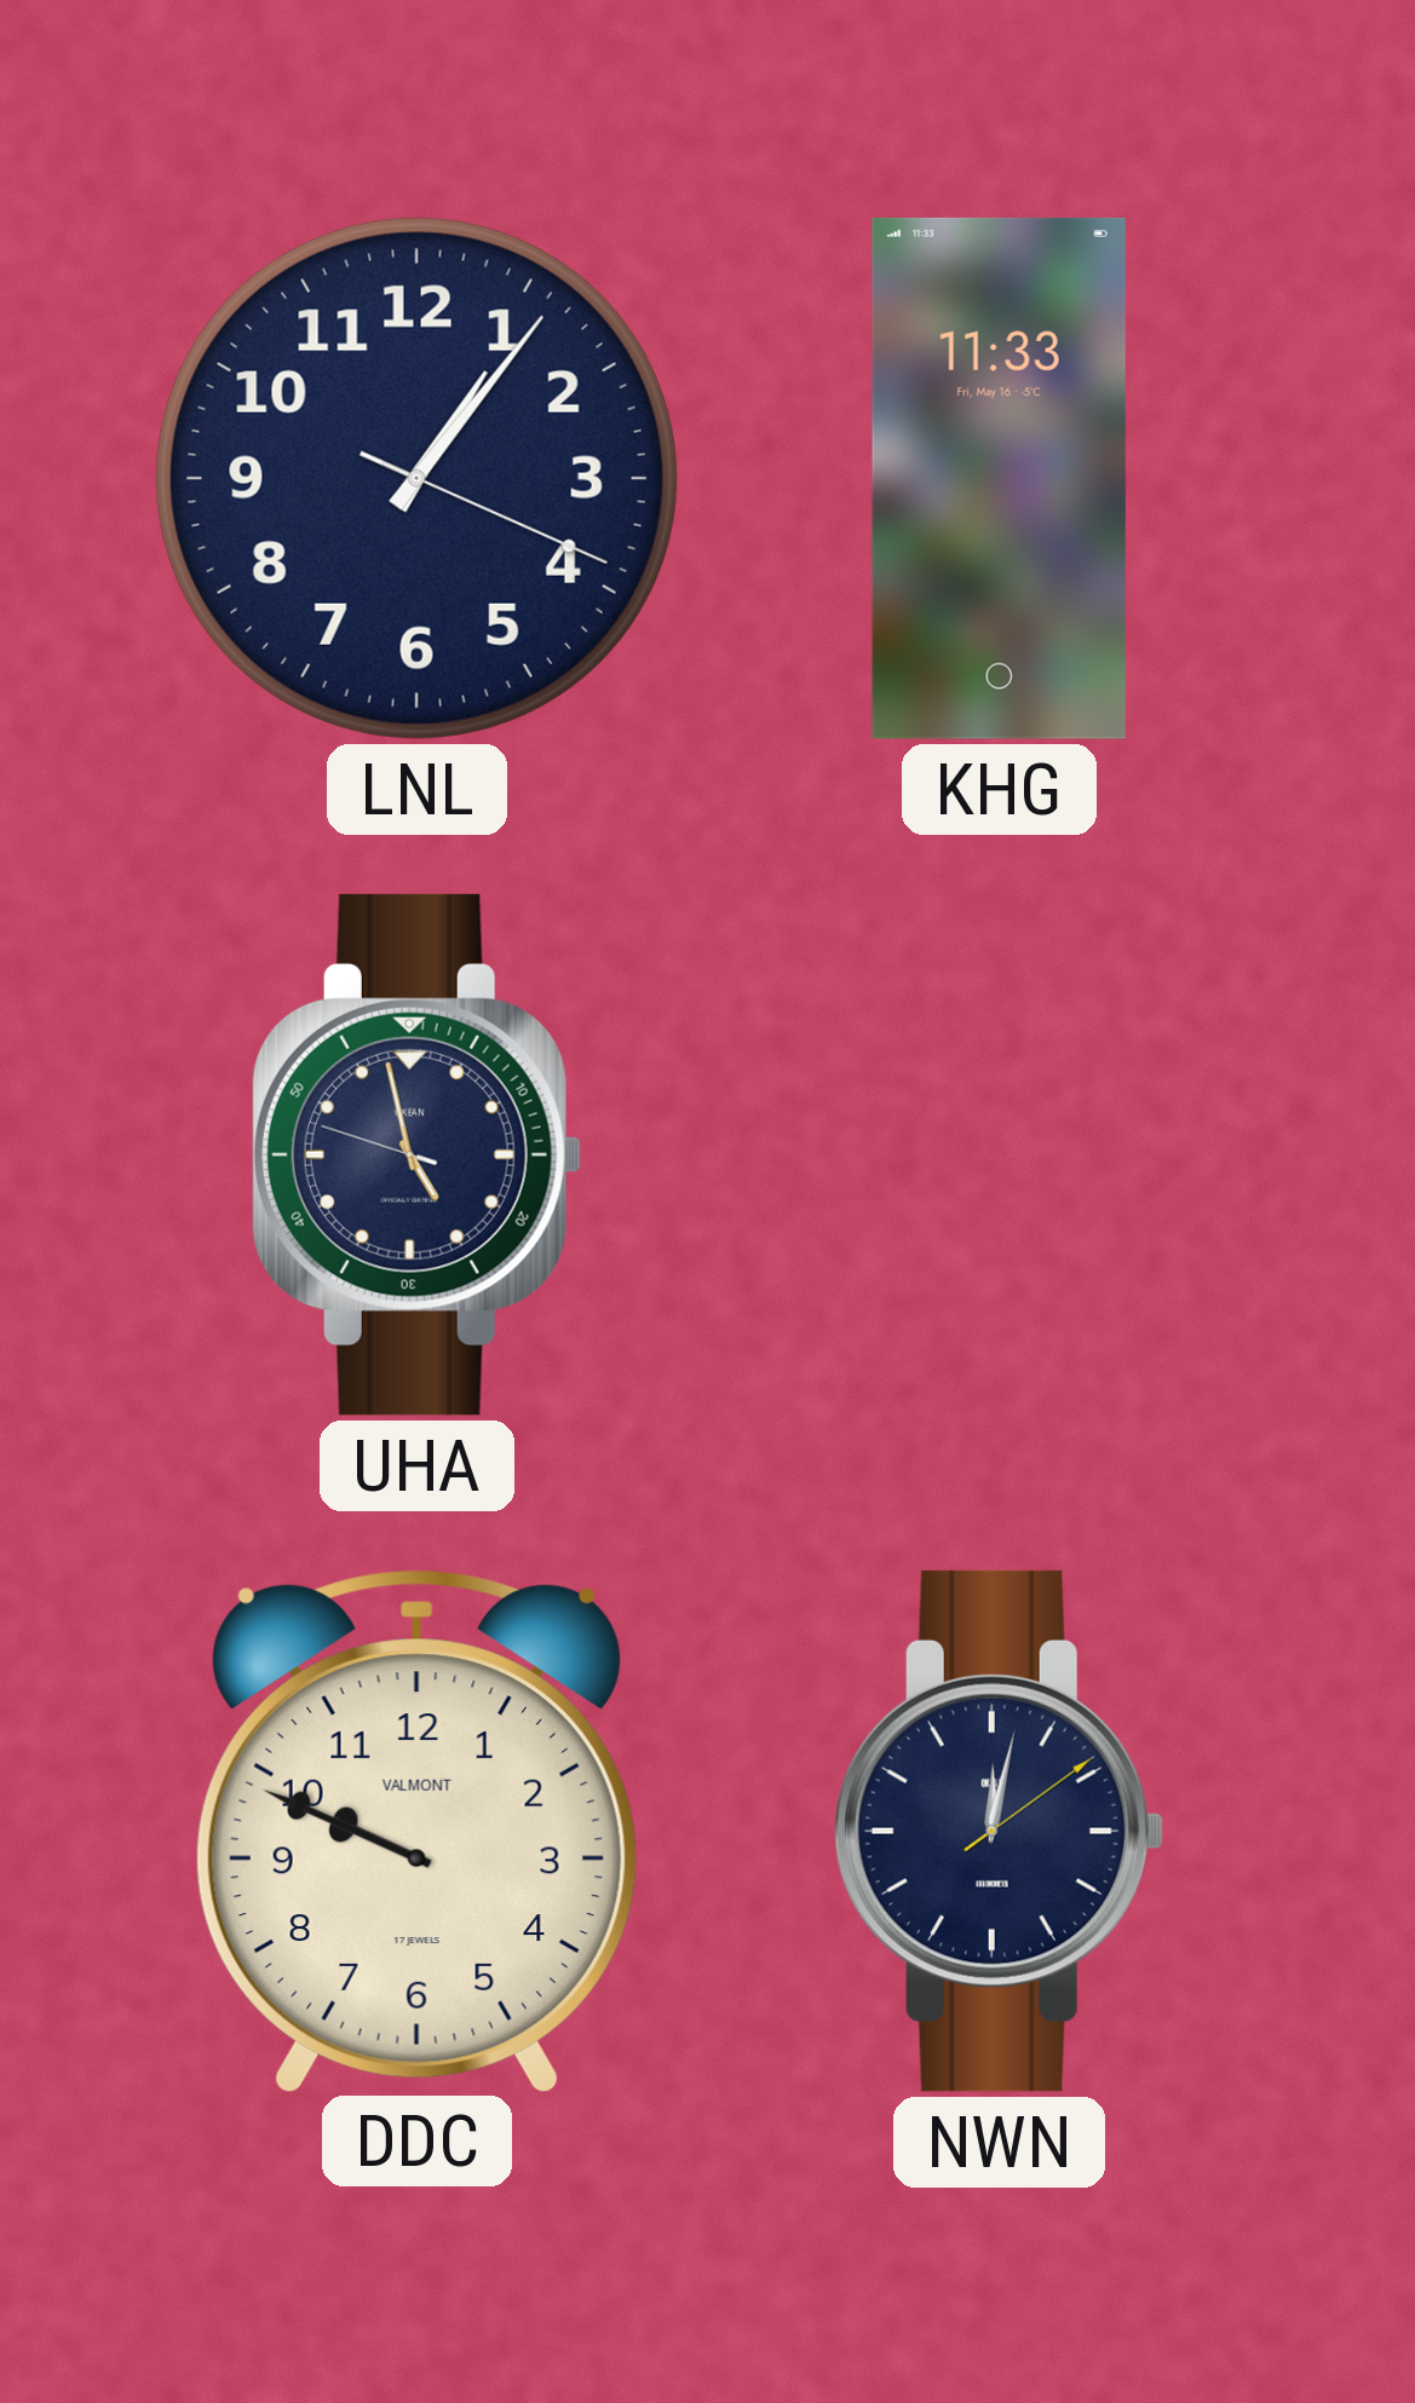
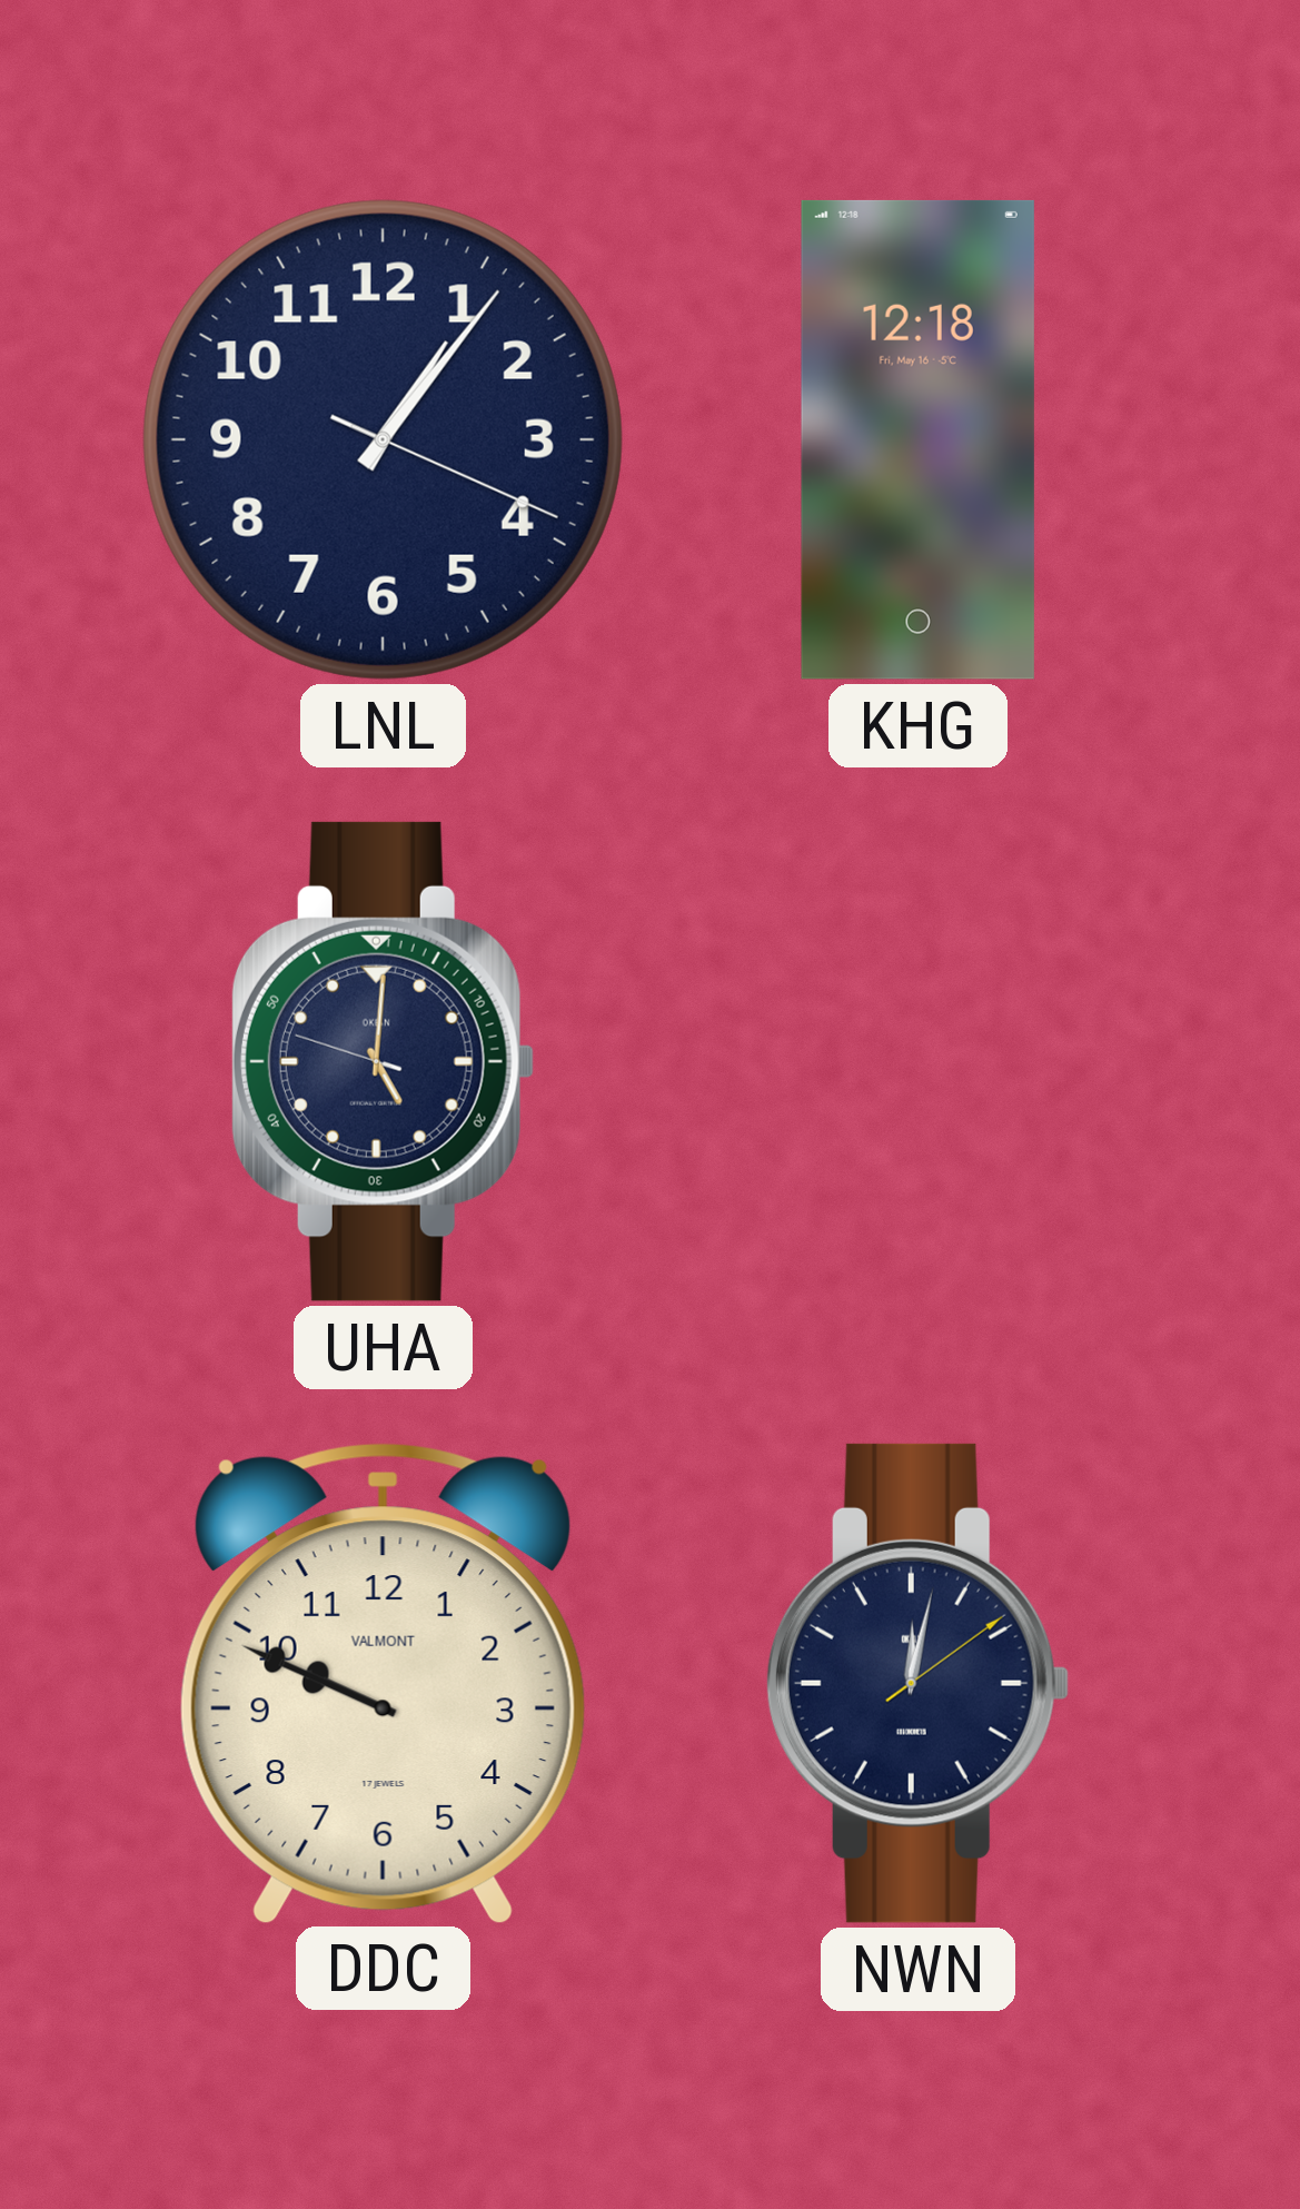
KHG: 11:33 -> 12:18
UHA: 4:57 -> 5:00
